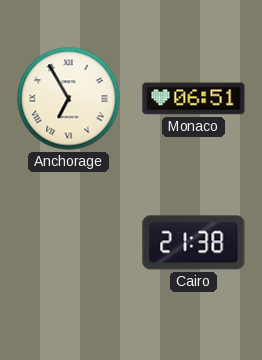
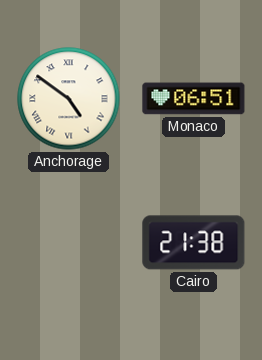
Anchorage: 6:55 -> 4:51
